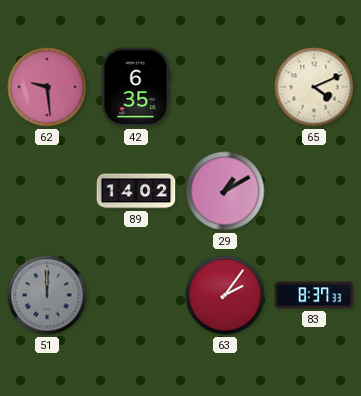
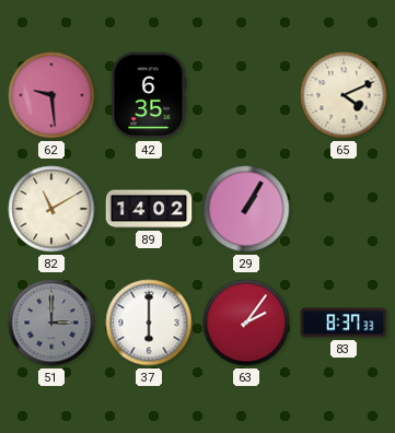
82: none -> 11:10
29: 1:10 -> 1:05
51: 12:00 -> 3:00
37: none -> 6:00
